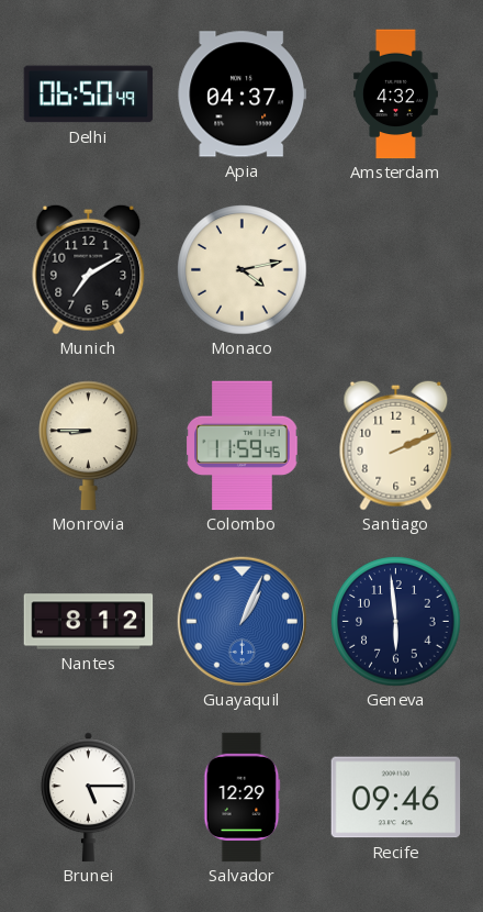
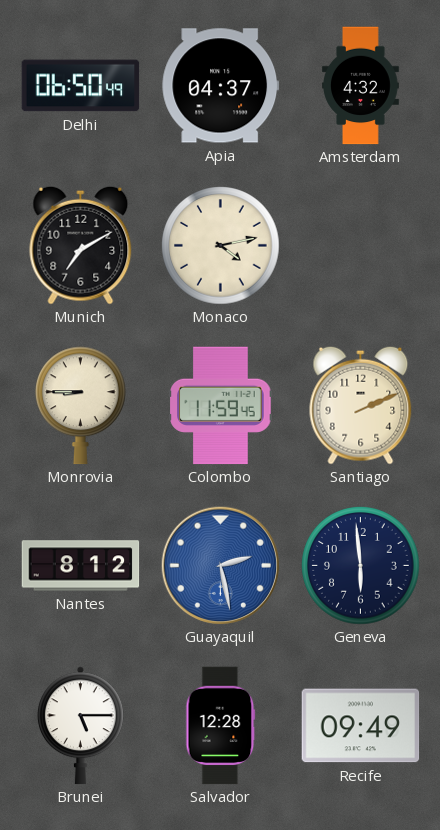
Guayaquil: 1:04 -> 2:28
Salvador: 12:29 -> 12:28
Recife: 09:46 -> 09:49
